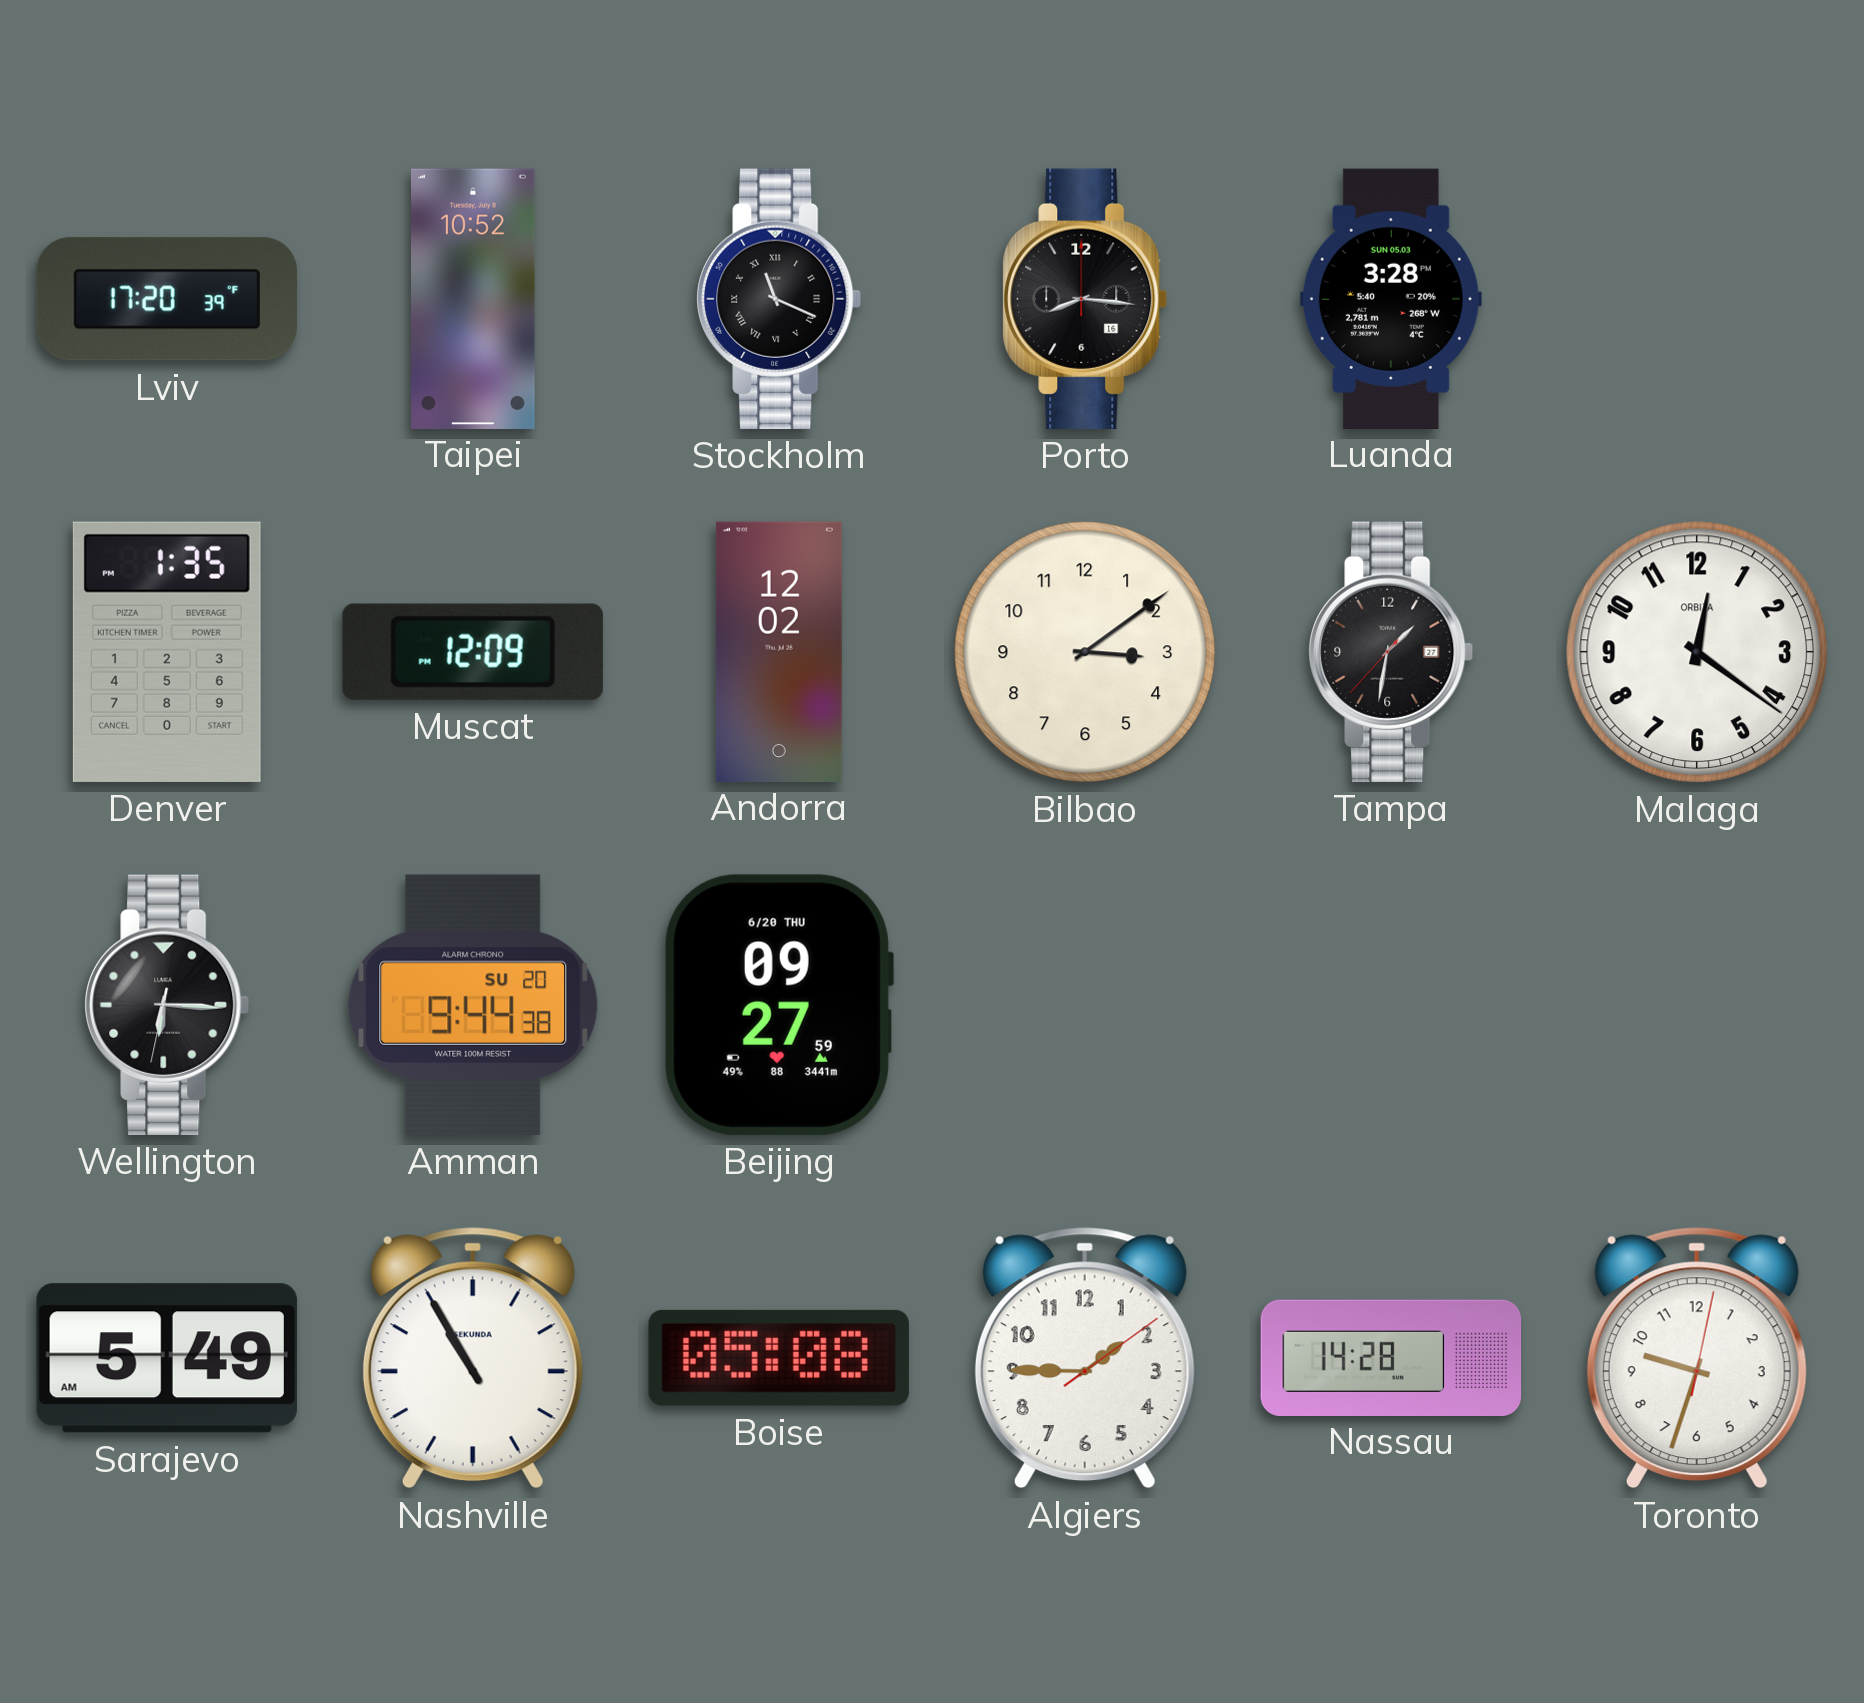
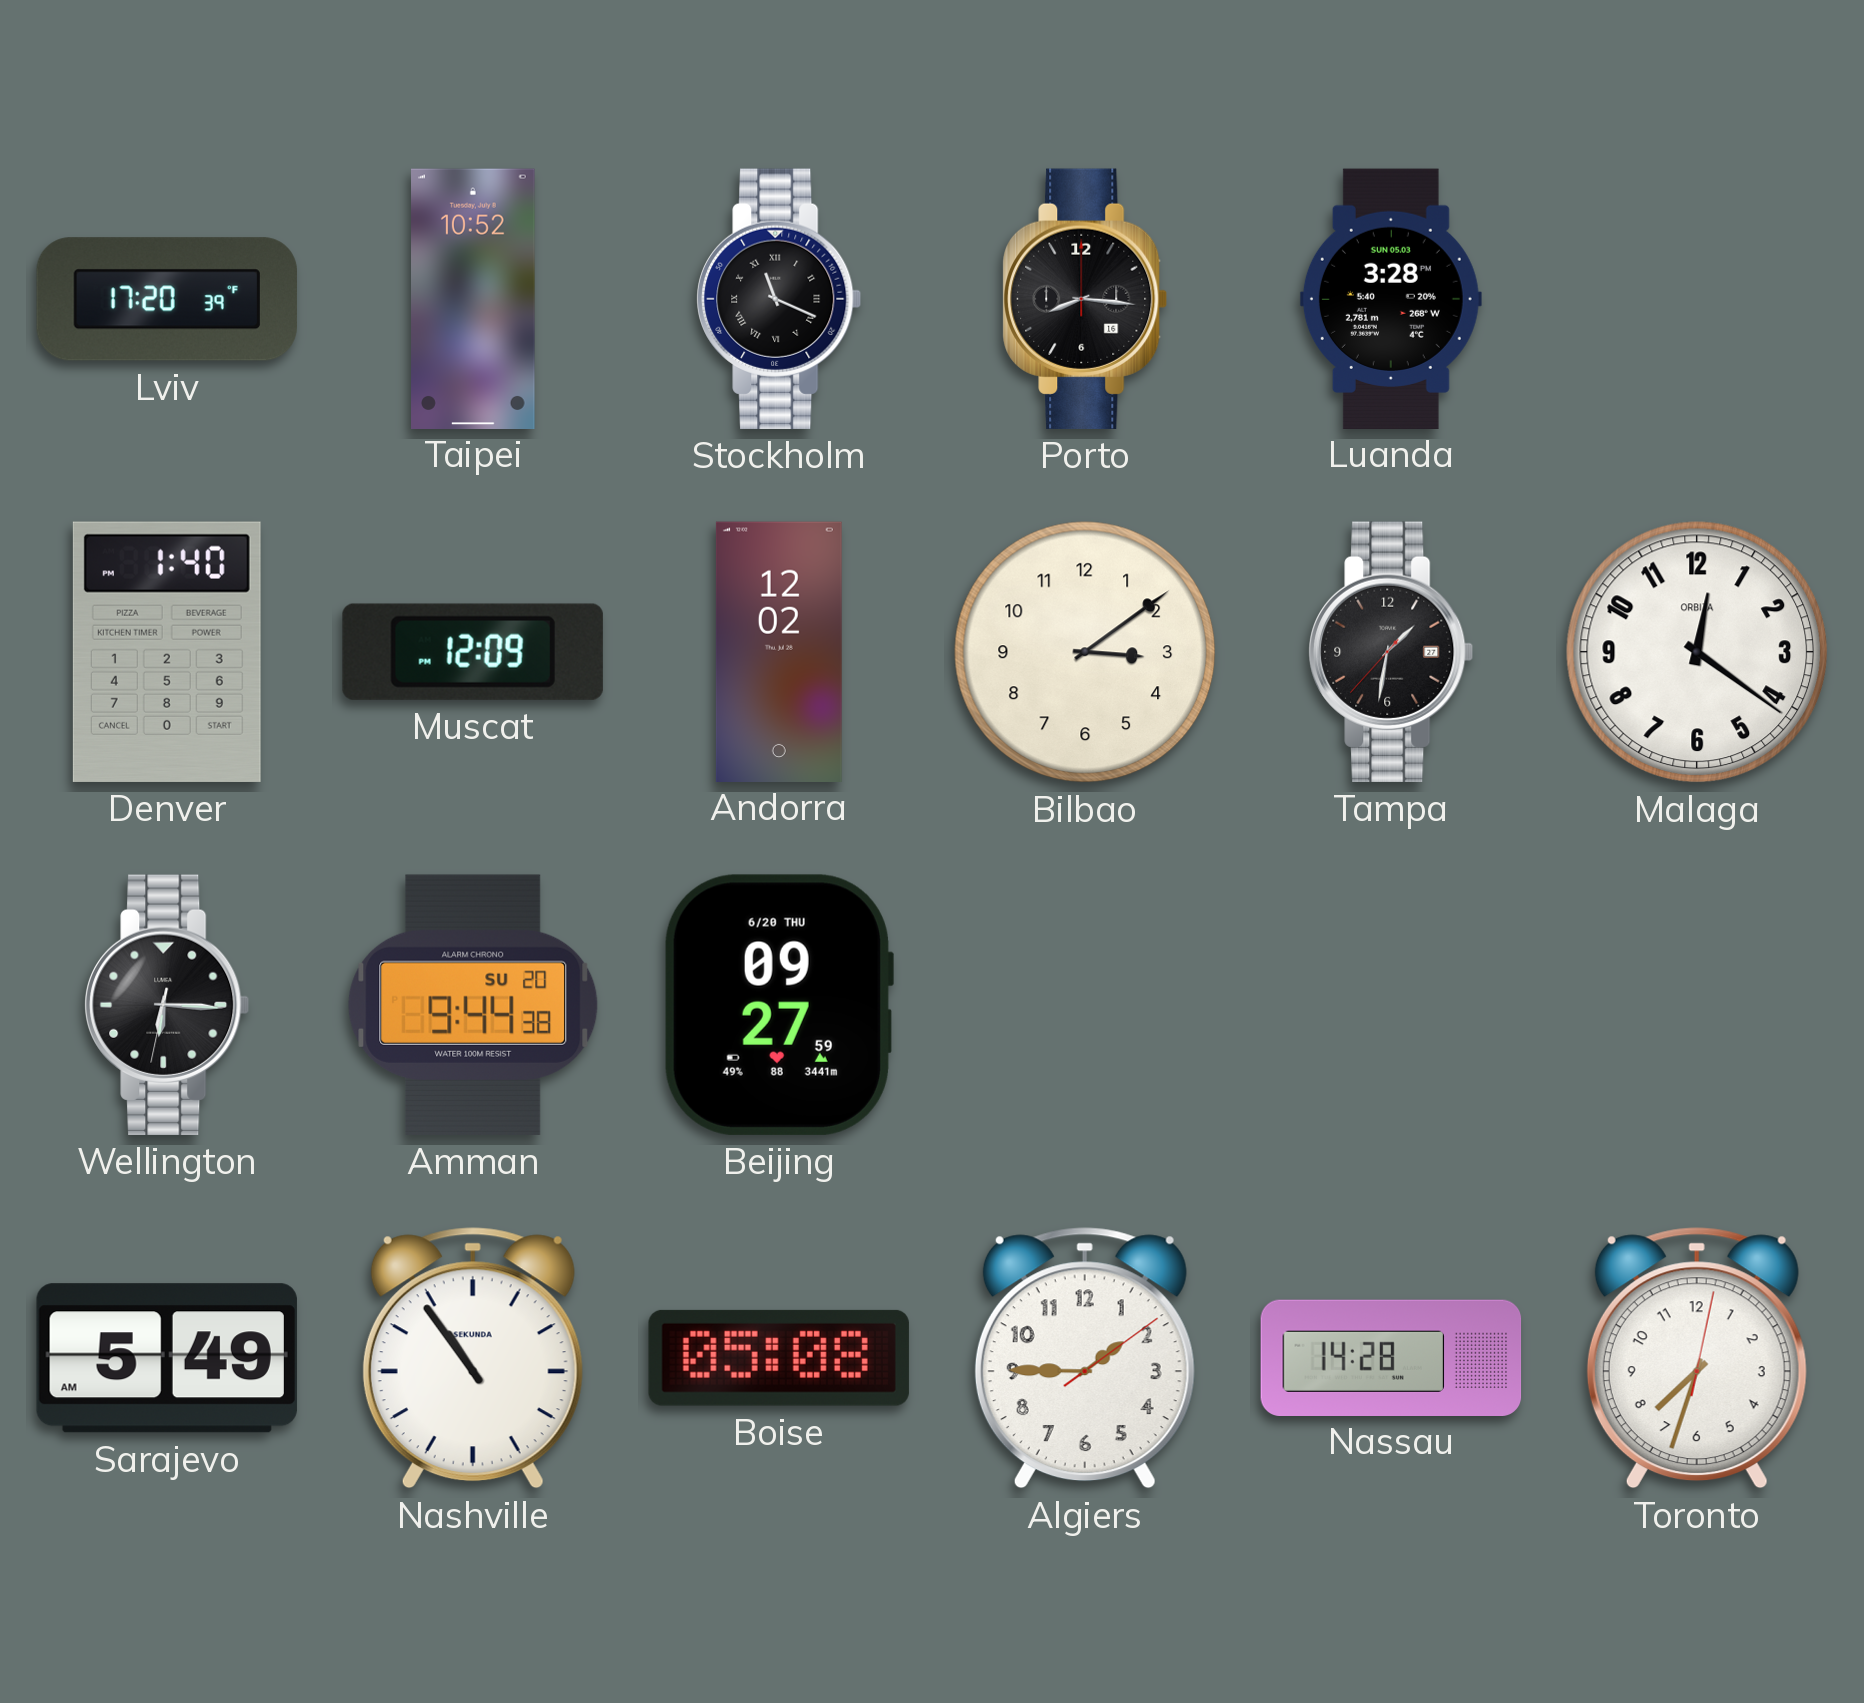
Denver: 1:35 -> 1:40
Nashville: 10:55 -> 10:54
Toronto: 9:33 -> 7:33
